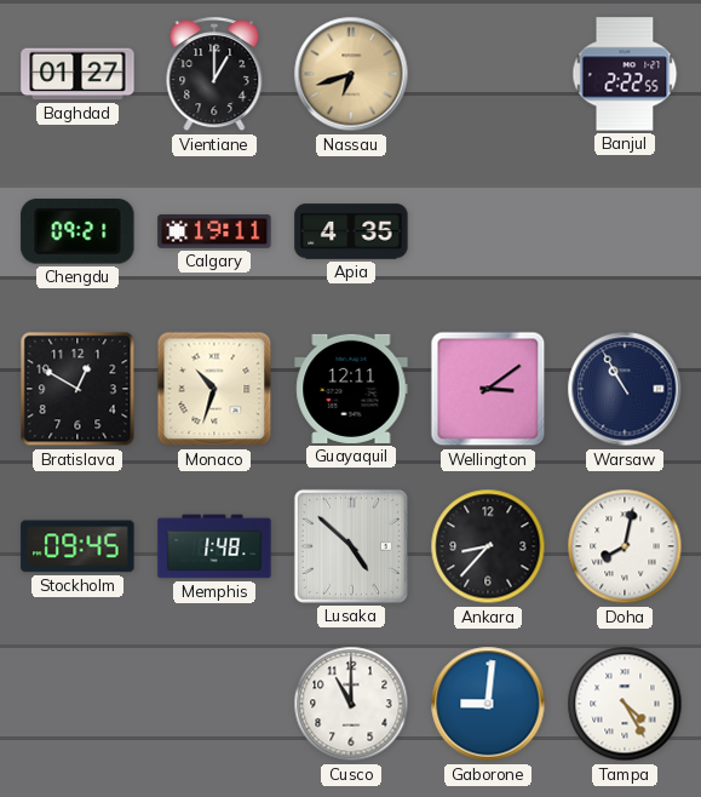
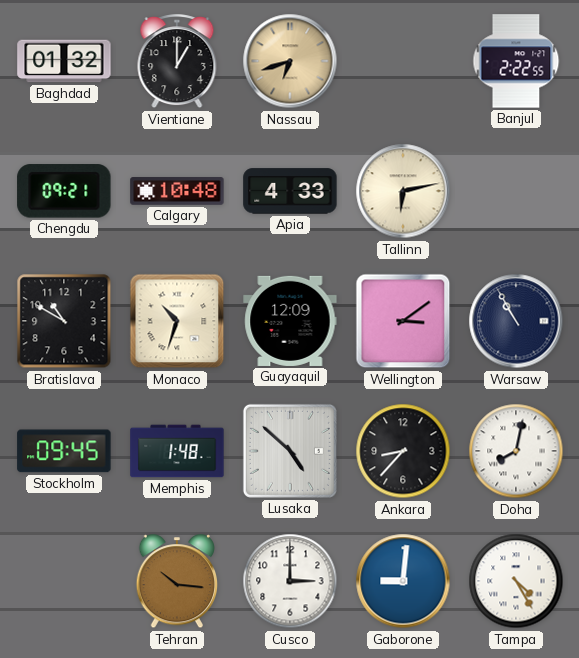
Baghdad: 01:27 -> 01:32
Calgary: 19:11 -> 10:48
Apia: 4:35 -> 4:33
Tallinn: none -> 6:13
Bratislava: 12:50 -> 10:50
Guayaquil: 12:11 -> 12:09
Tehran: none -> 10:16
Cusco: 11:00 -> 3:00
